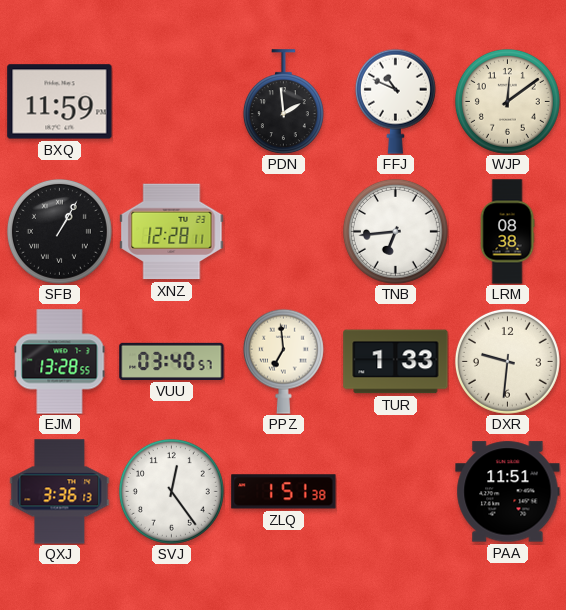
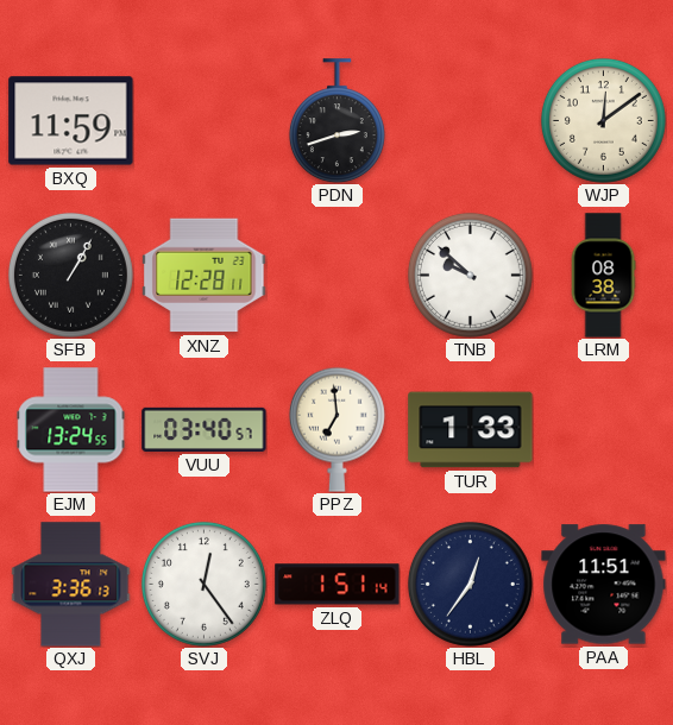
PDN: 1:59 -> 2:42
FFJ: 10:49 -> none
TNB: 6:44 -> 9:52
EJM: 13:28 -> 13:24
DXR: 9:31 -> none
ZLQ: 1:51:38 -> 1:51:14
HBL: none -> 12:36
